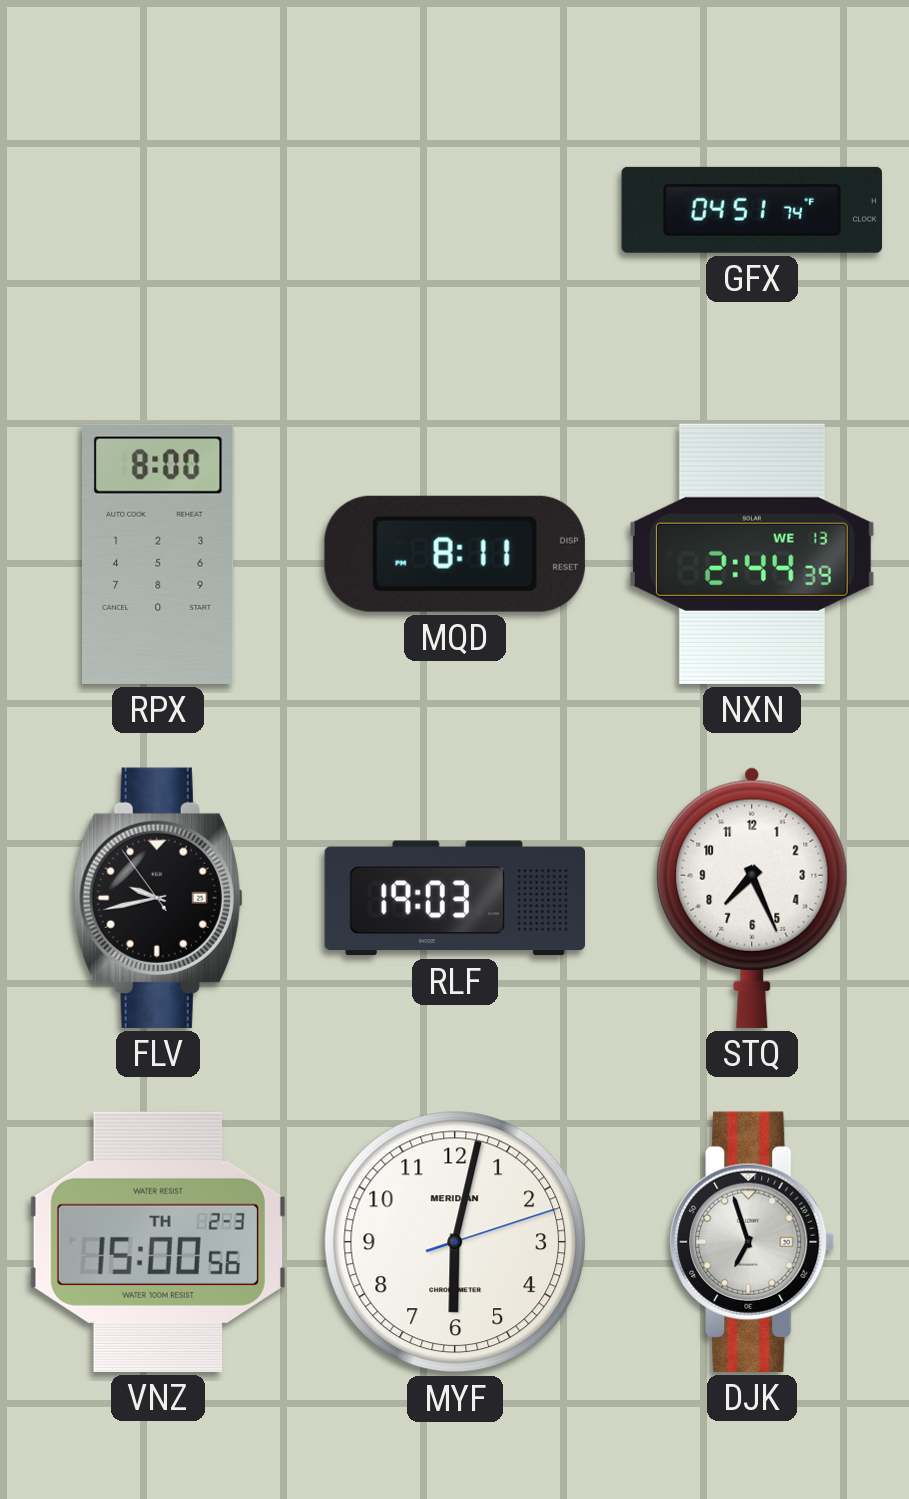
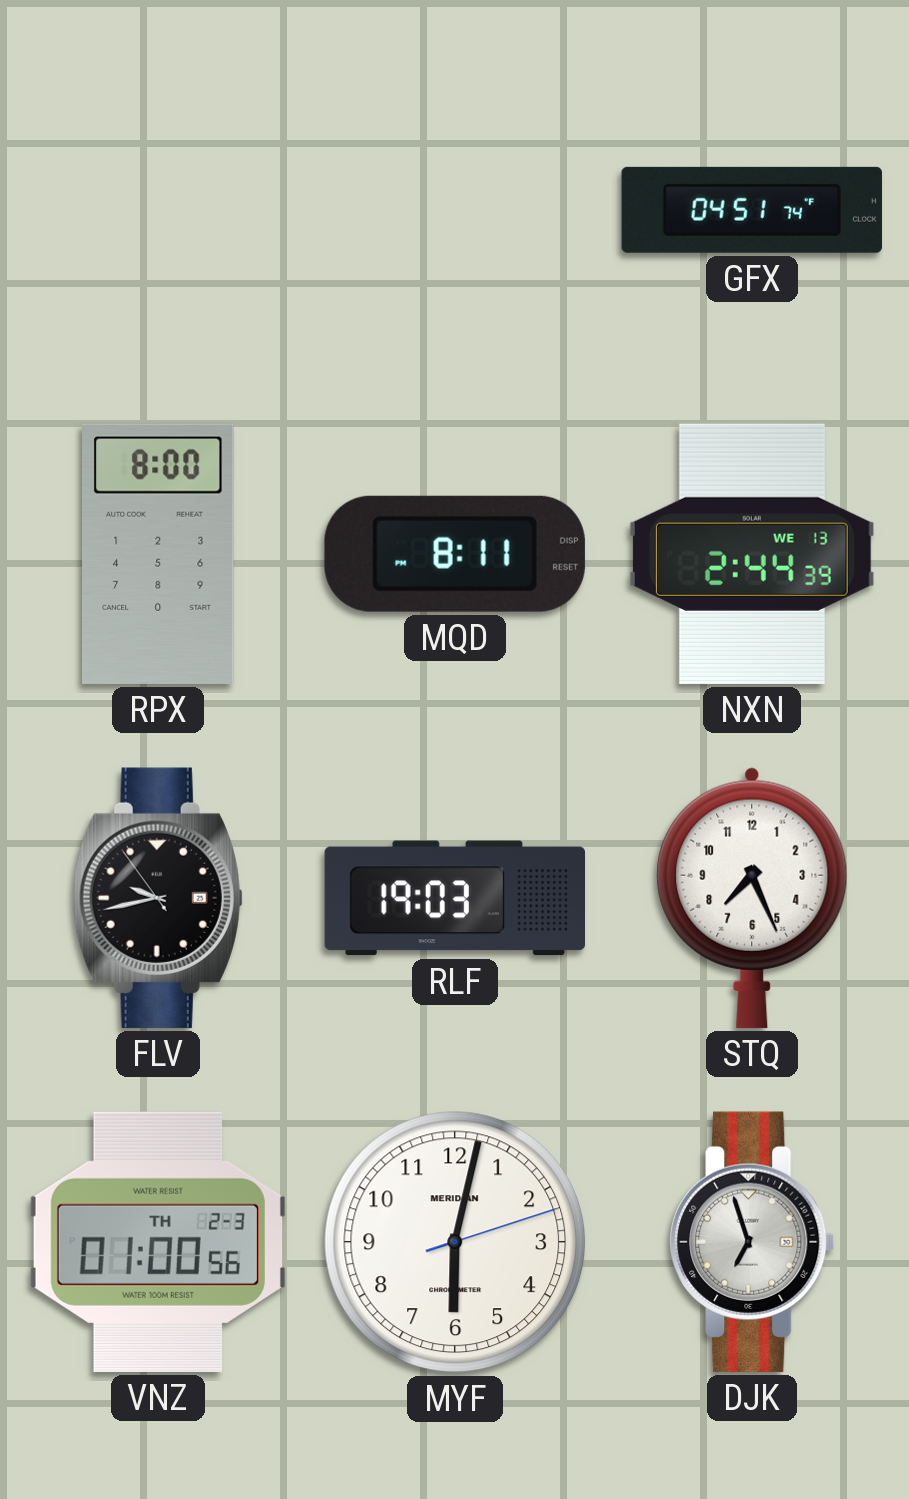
VNZ: 15:00 -> 01:00
